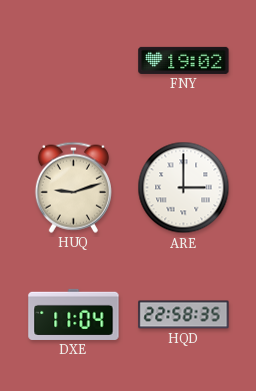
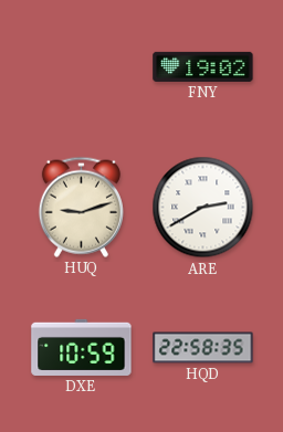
ARE: 3:00 -> 2:40
DXE: 11:04 -> 10:59
